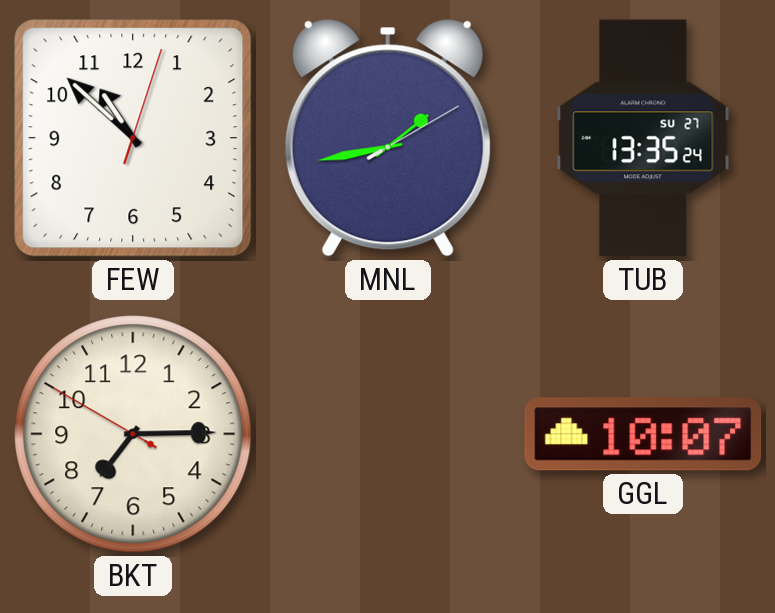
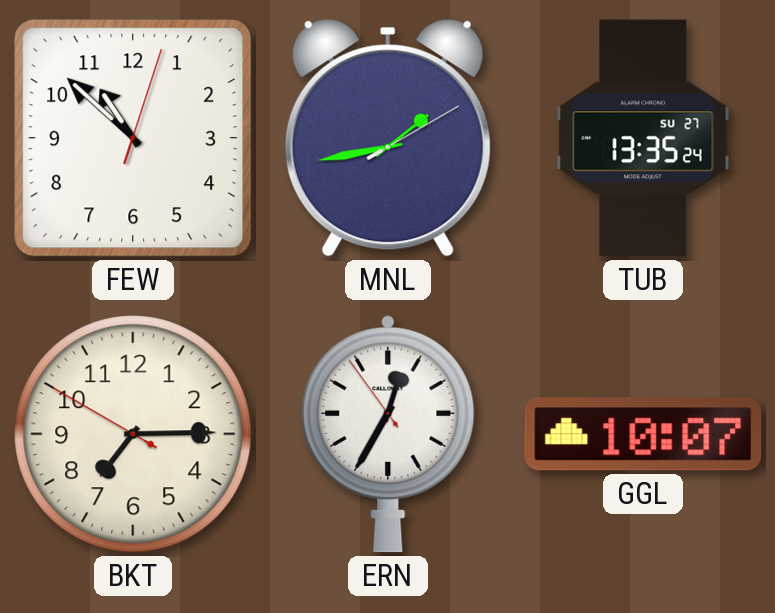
ERN: none -> 12:34
